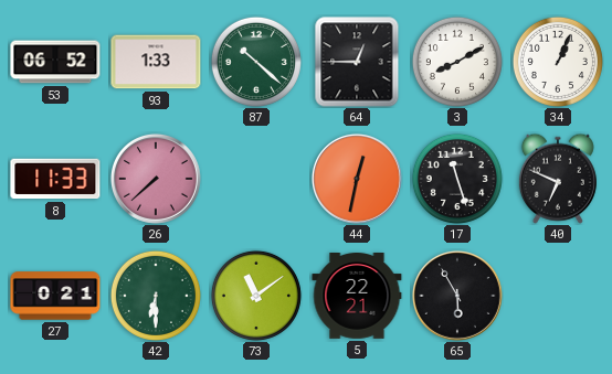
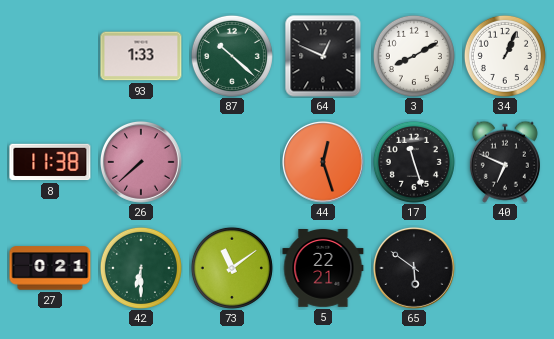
53: 06:52 -> none
64: 12:45 -> 12:49
8: 11:33 -> 11:38
44: 12:32 -> 12:27
65: 5:55 -> 5:51
